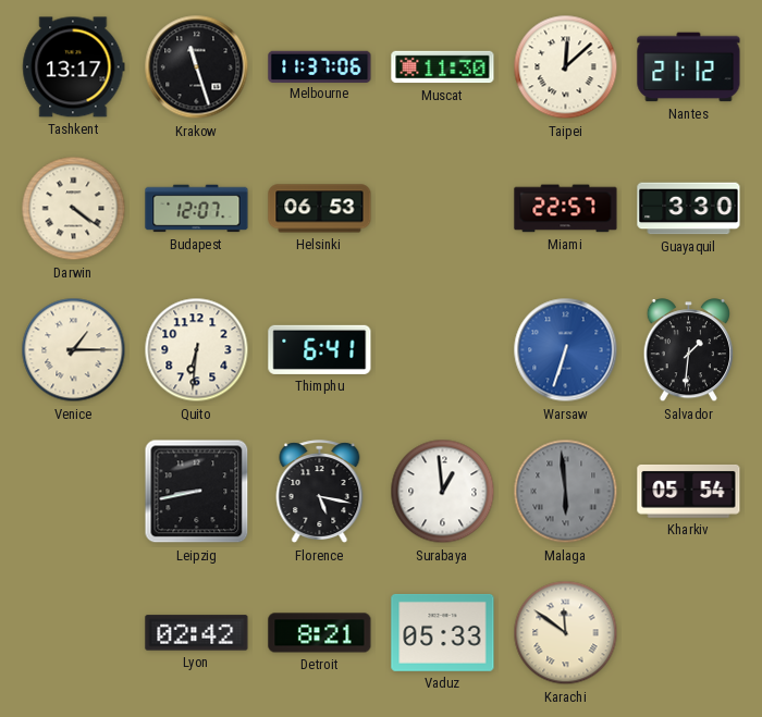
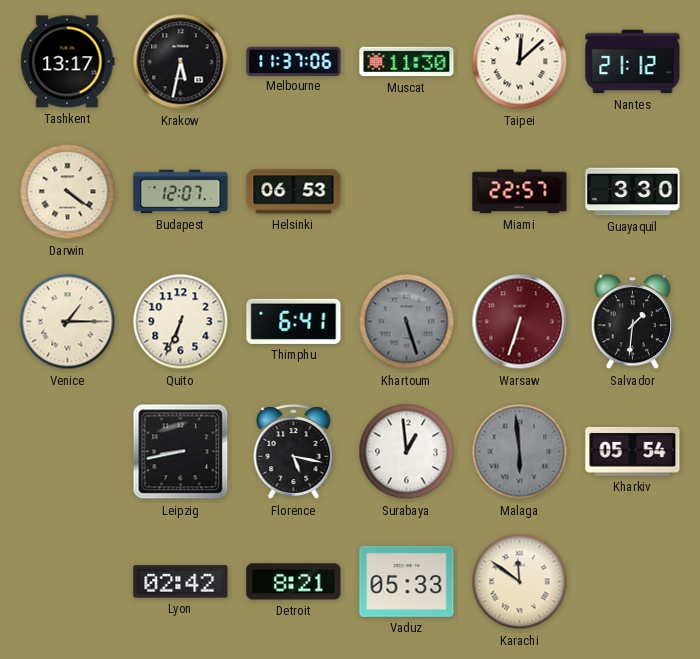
Krakow: 11:27 -> 5:32
Quito: 6:31 -> 6:34
Khartoum: none -> 5:27
Warsaw dial: blue -> burgundy
